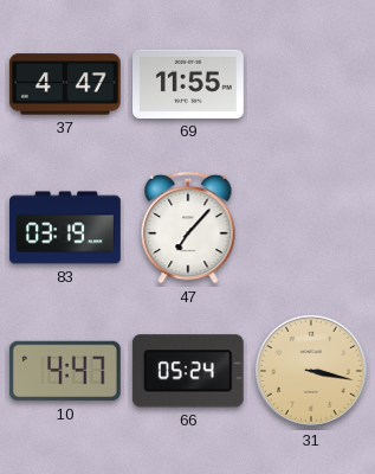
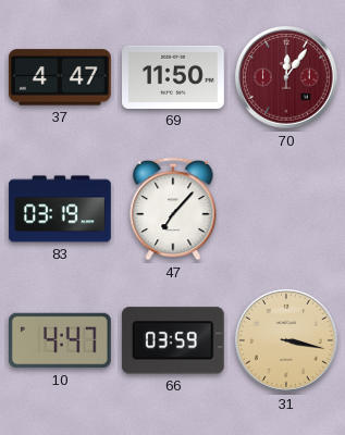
69: 11:55 -> 11:50
70: none -> 12:06
66: 05:24 -> 03:59
